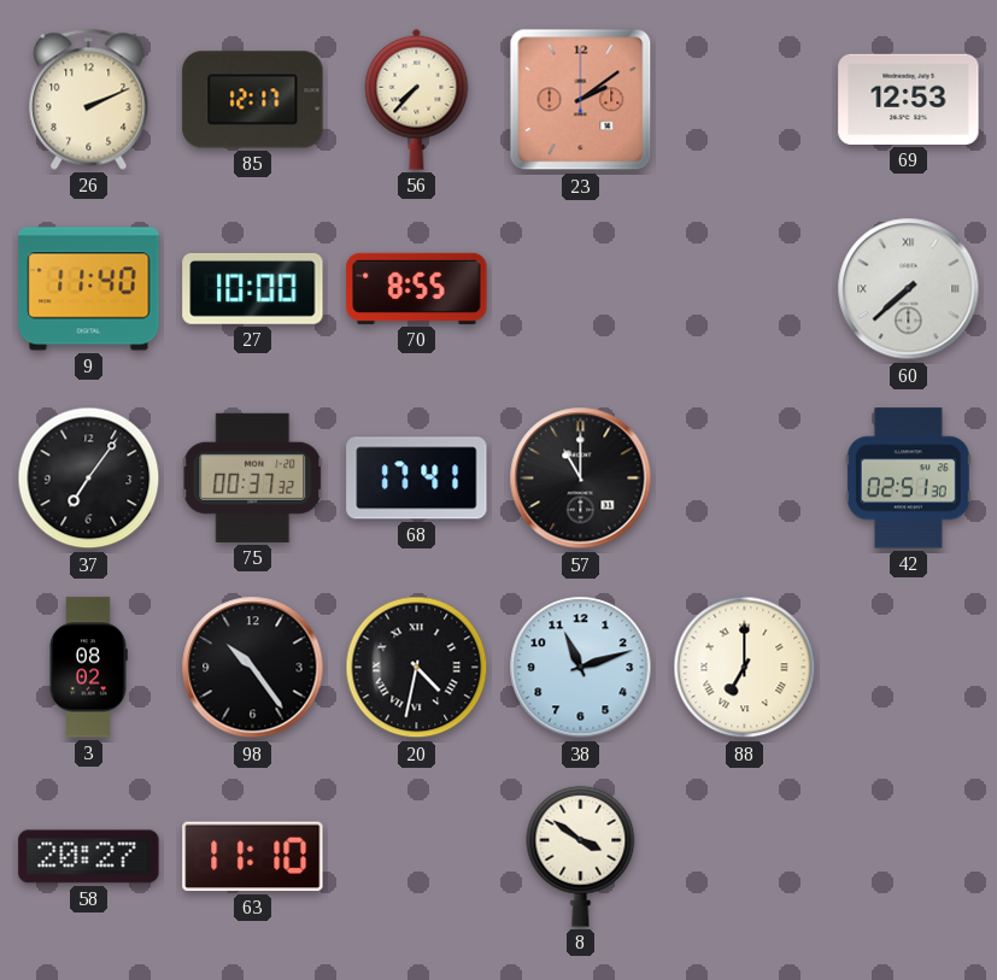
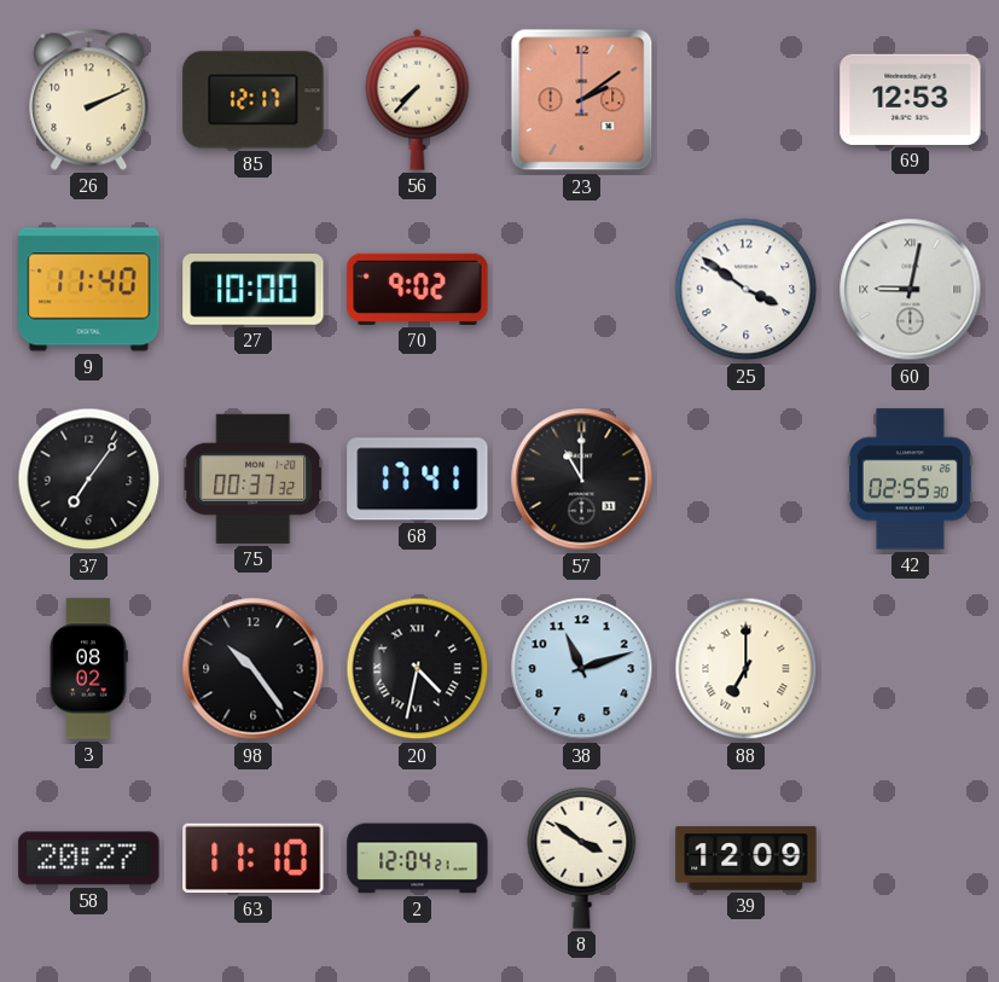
70: 8:55 -> 9:02
25: none -> 3:51
60: 7:38 -> 9:02
42: 02:51 -> 02:55
2: none -> 12:04
39: none -> 12:09
